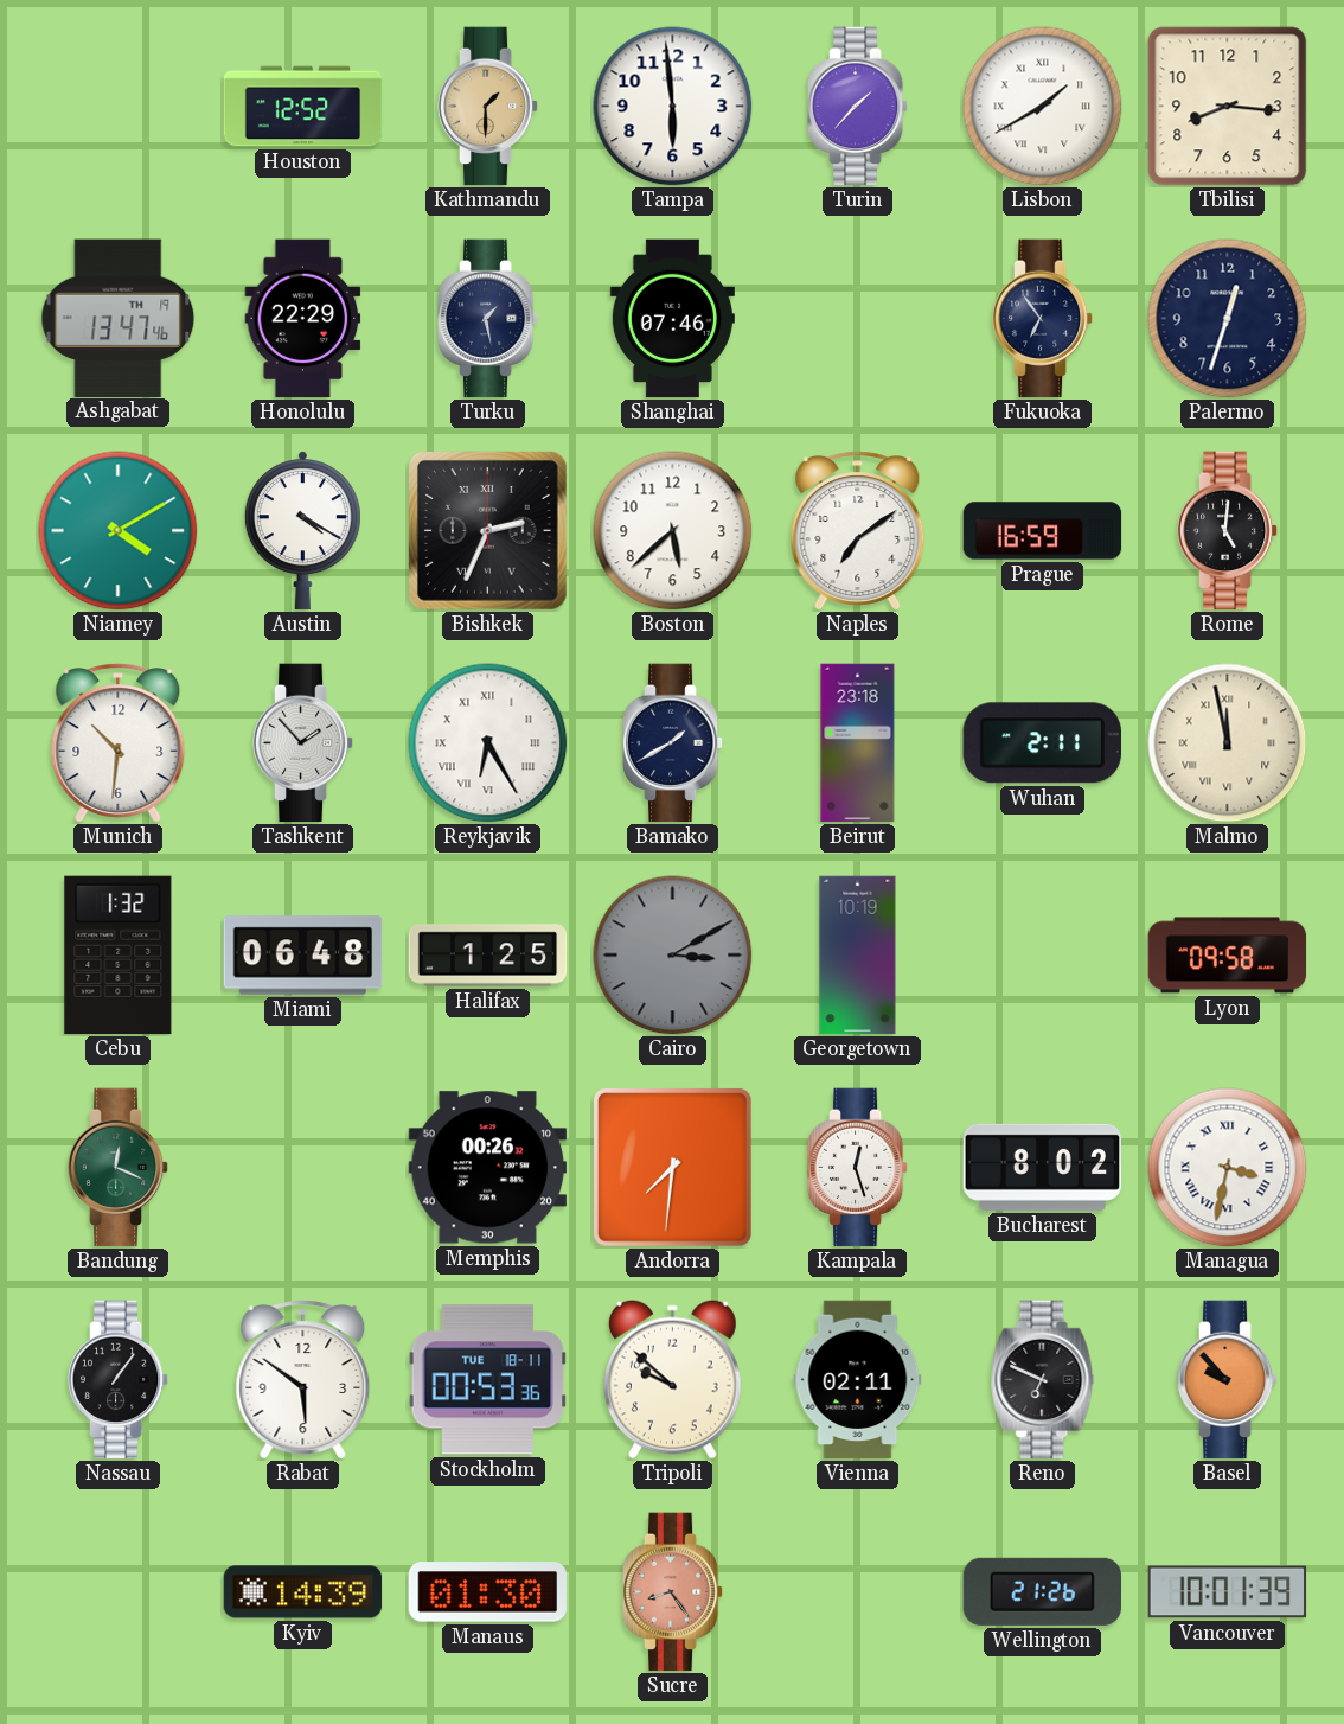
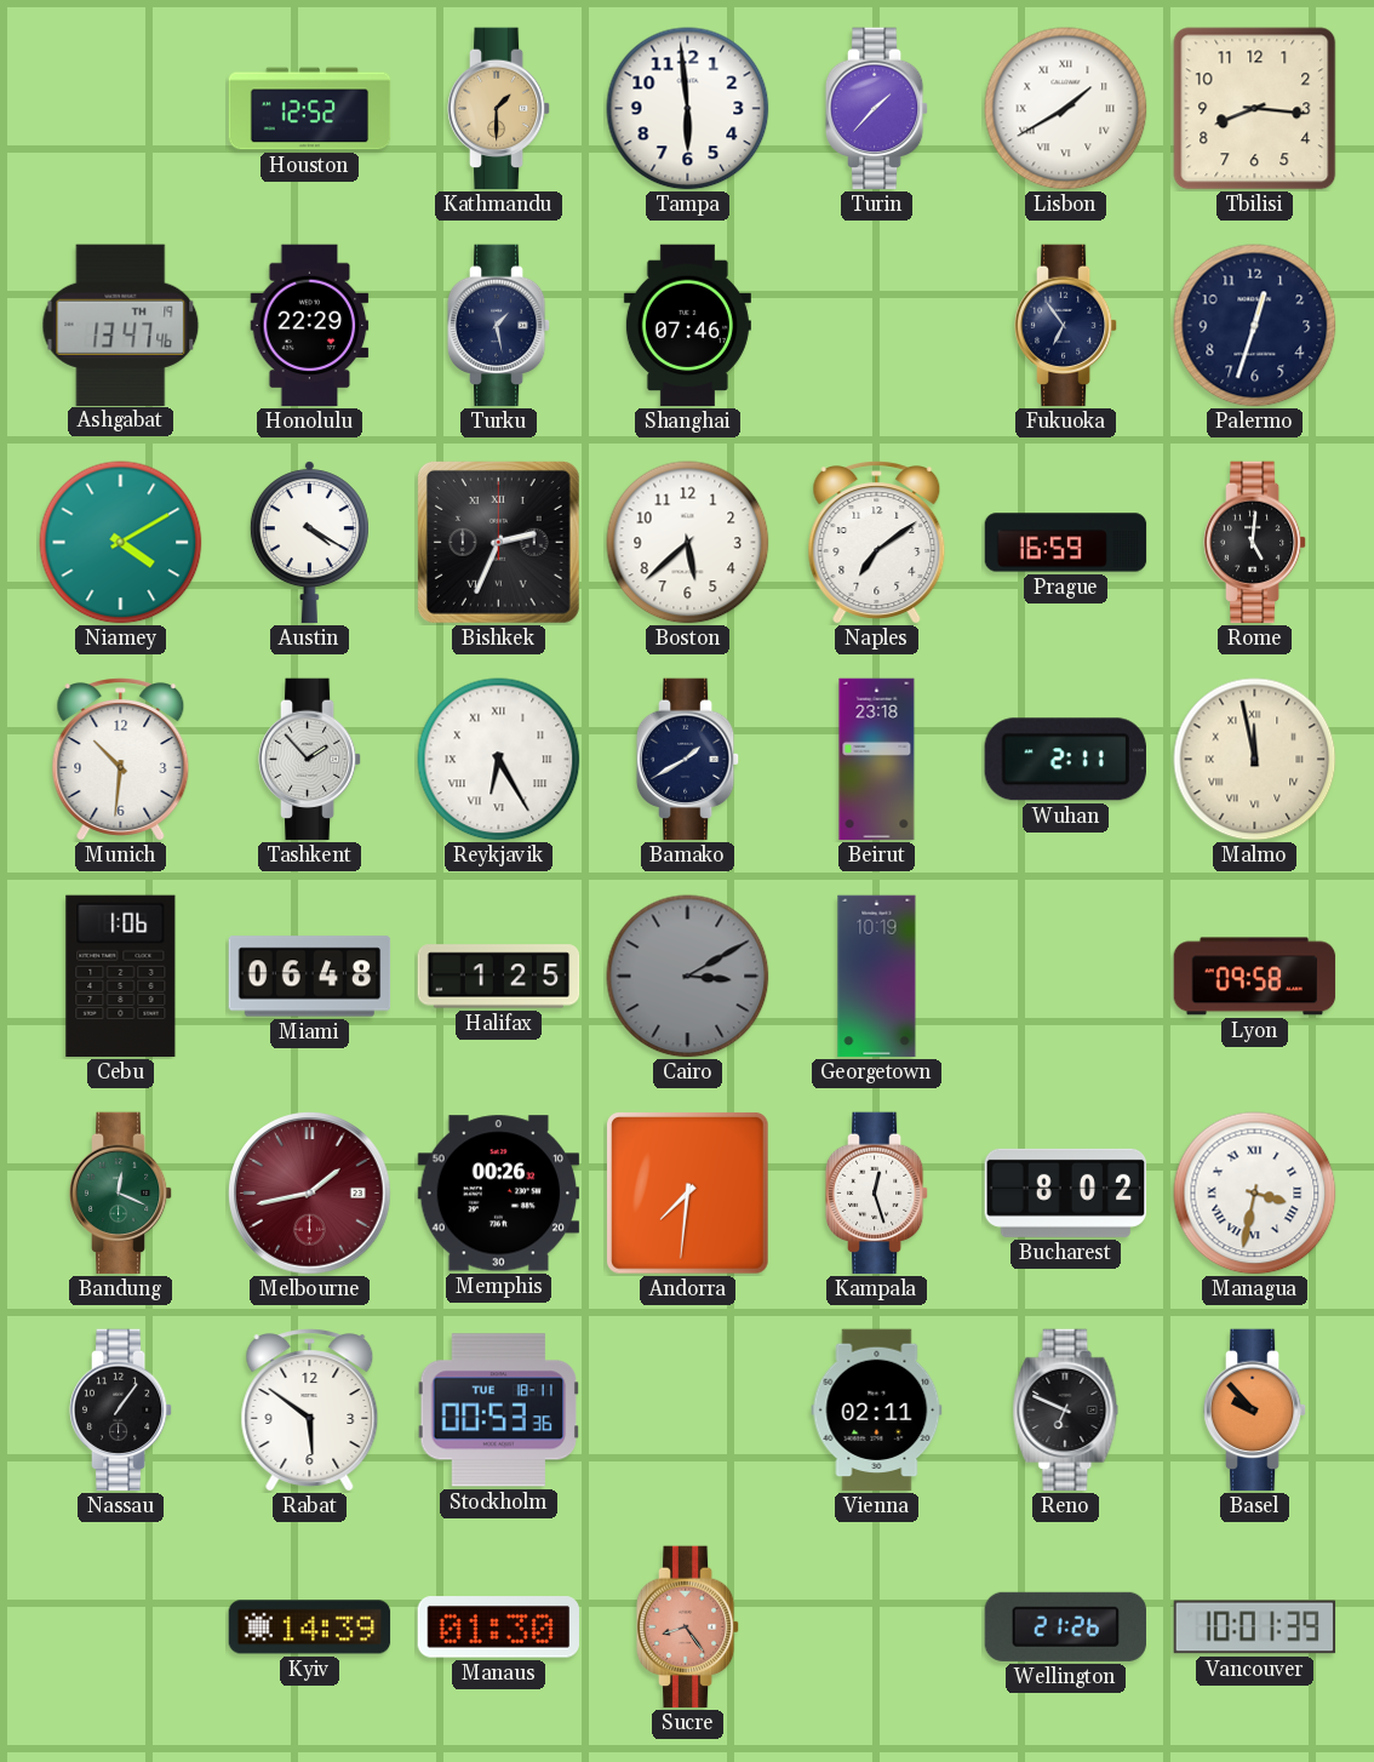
Cebu: 1:32 -> 1:06
Melbourne: none -> 1:43
Tripoli: 9:52 -> none
